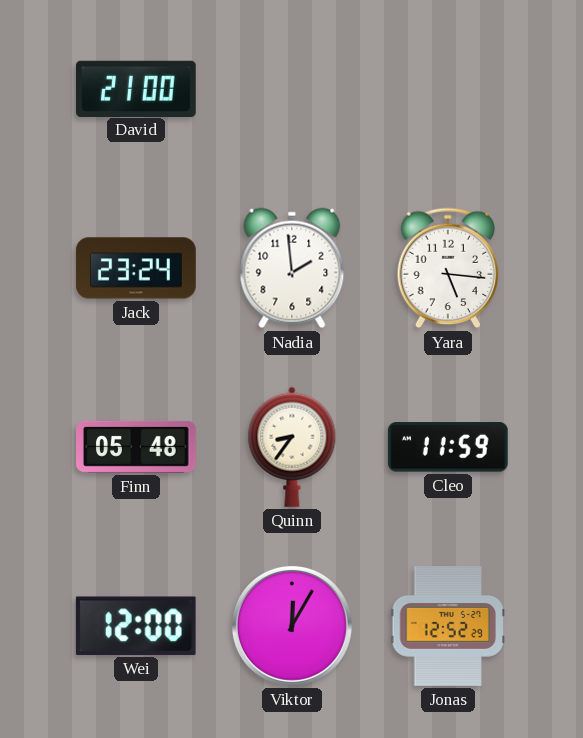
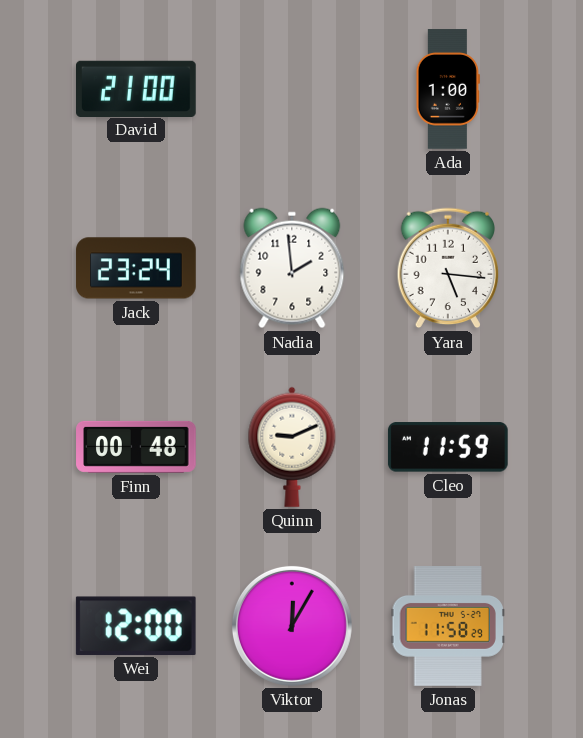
Ada: none -> 1:00
Finn: 05:48 -> 00:48
Quinn: 8:36 -> 9:11
Jonas: 12:52 -> 11:58
